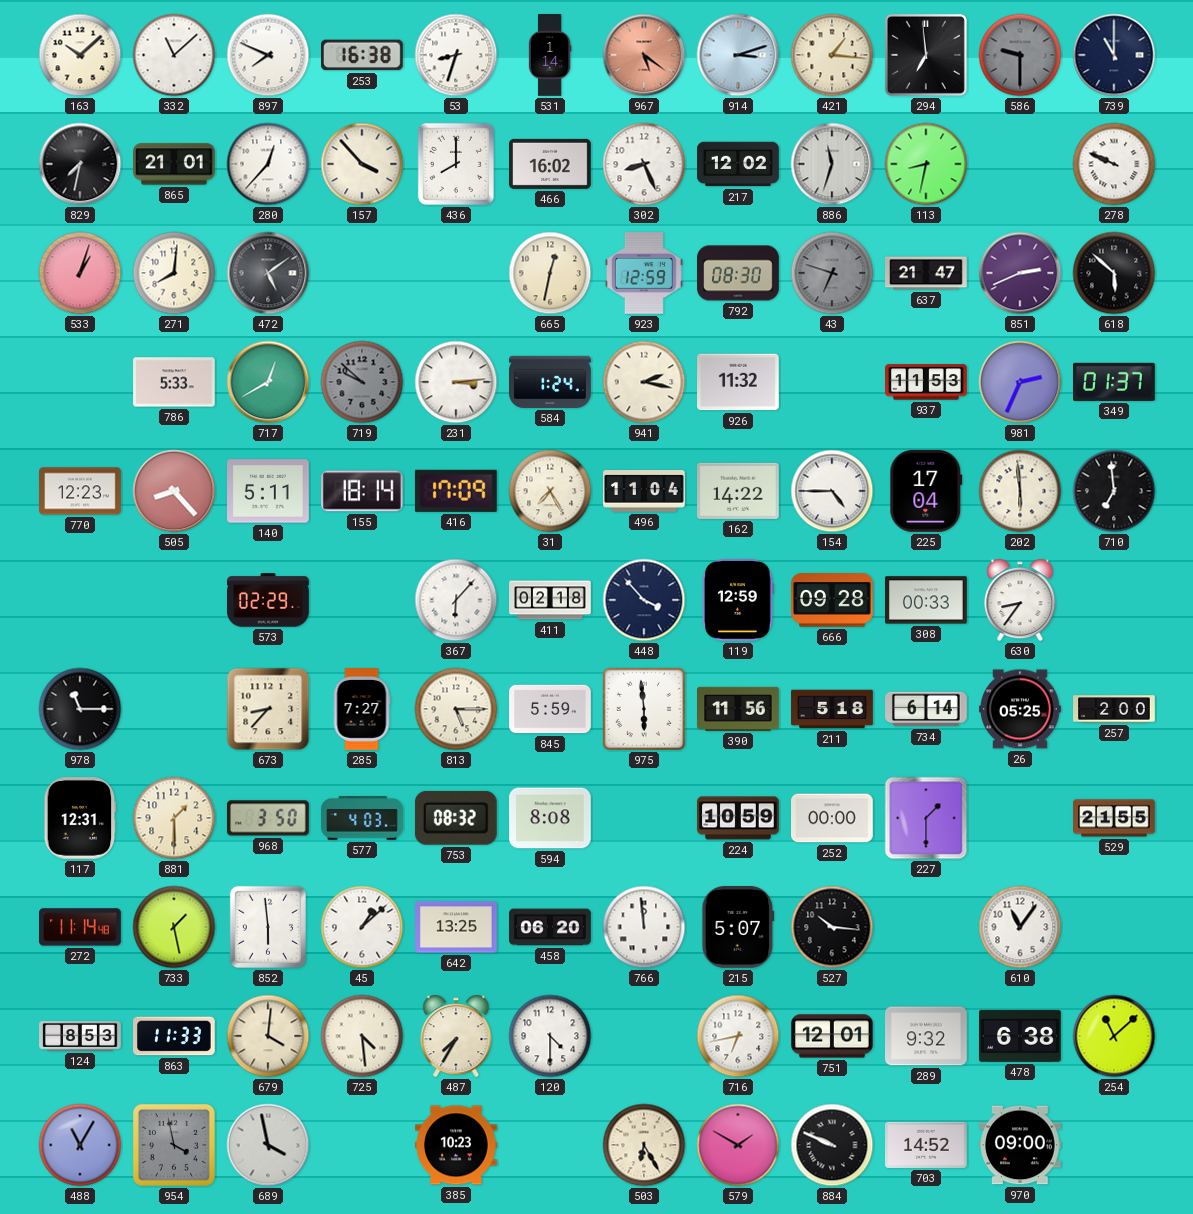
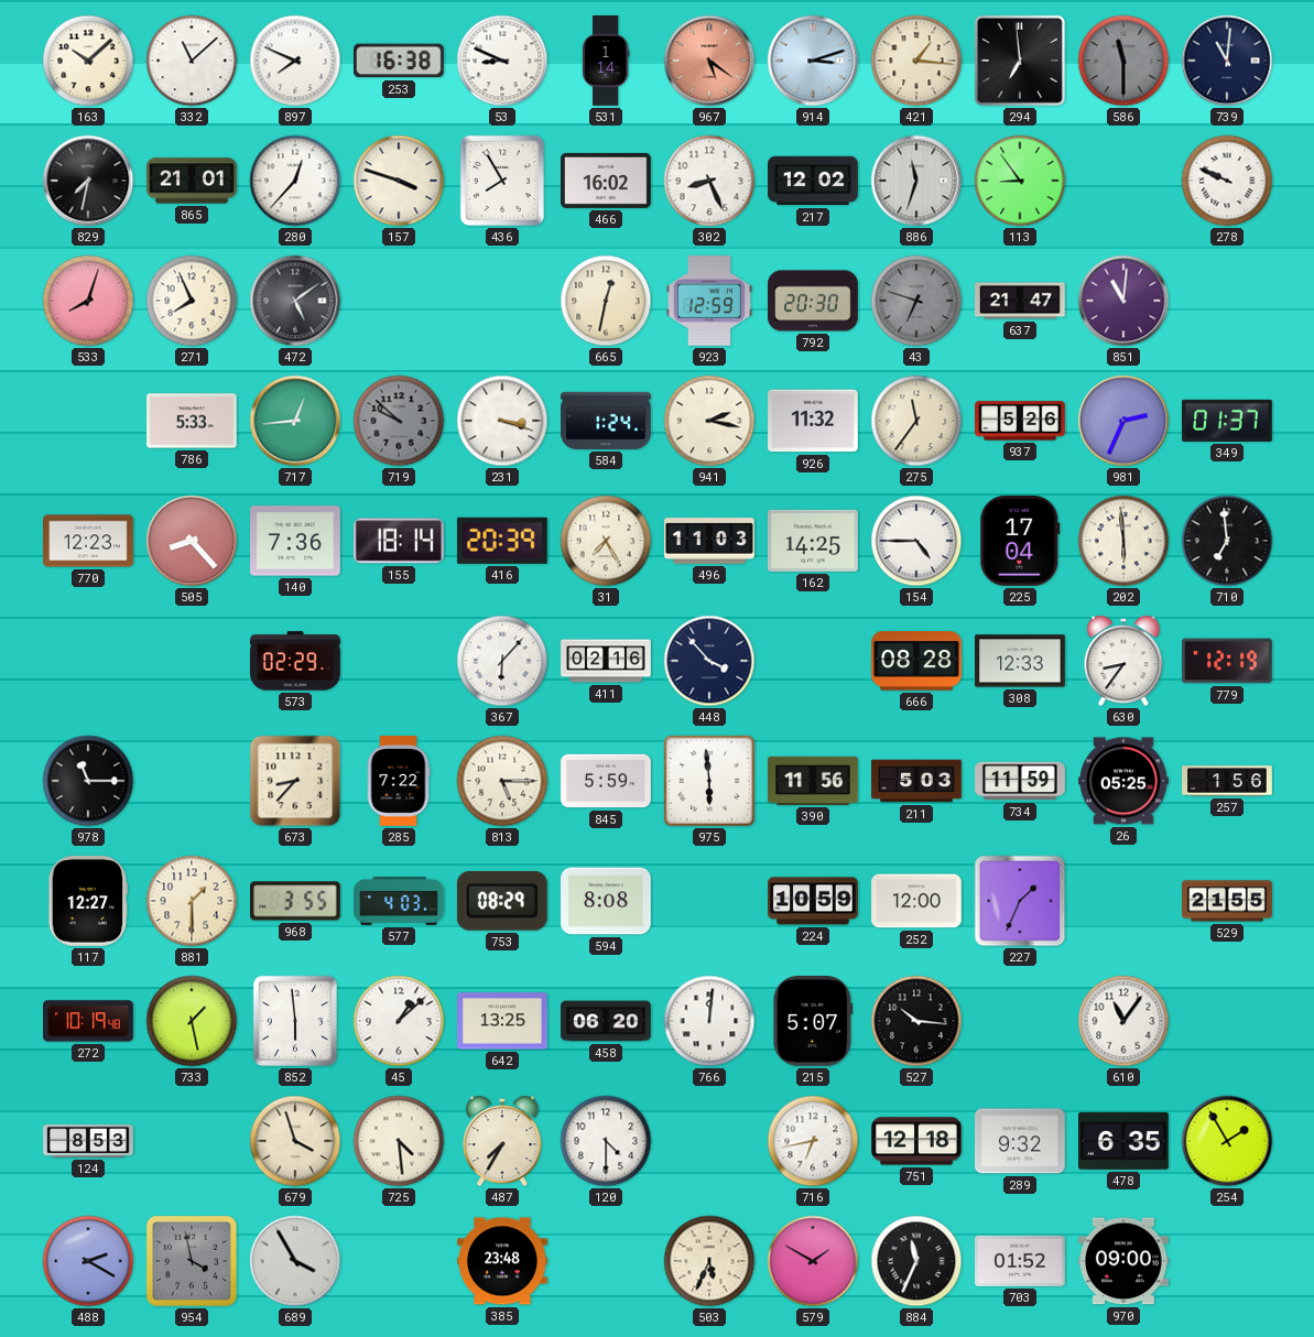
53: 8:33 -> 8:49
586: 9:30 -> 11:30
739: 11:00 -> 11:01
157: 3:53 -> 3:48
436: 8:00 -> 7:55
113: 8:32 -> 8:54
533: 1:03 -> 8:03
271: 8:01 -> 7:56
792: 08:30 -> 20:30
851: 2:41 -> 11:01
618: 5:52 -> none
717: 12:40 -> 12:44
231: 3:14 -> 3:18
275: none -> 11:36
937: 11:53 -> 5:26
140: 5:11 -> 7:36
416: 17:09 -> 20:39
496: 11:04 -> 11:03
162: 14:22 -> 14:25
411: 02:18 -> 02:16
119: 12:59 -> none
666: 09:28 -> 08:28
308: 00:33 -> 12:33
779: none -> 12:19
285: 7:27 -> 7:22
211: 5:18 -> 5:03
734: 6:14 -> 11:59
257: 2:00 -> 1:56
117: 12:31 -> 12:27
968: 3:50 -> 3:55
753: 08:32 -> 08:29
252: 00:00 -> 12:00
227: 1:30 -> 1:34
272: 11:14 -> 10:19
766: 11:59 -> 12:01
863: 11:33 -> none
679: 4:01 -> 3:57
751: 12:01 -> 12:18
478: 6:38 -> 6:35
254: 11:08 -> 1:55
488: 11:05 -> 2:20
689: 3:58 -> 3:55
385: 10:23 -> 23:48
503: 6:25 -> 5:34
884: 9:49 -> 11:34
703: 14:52 -> 01:52
